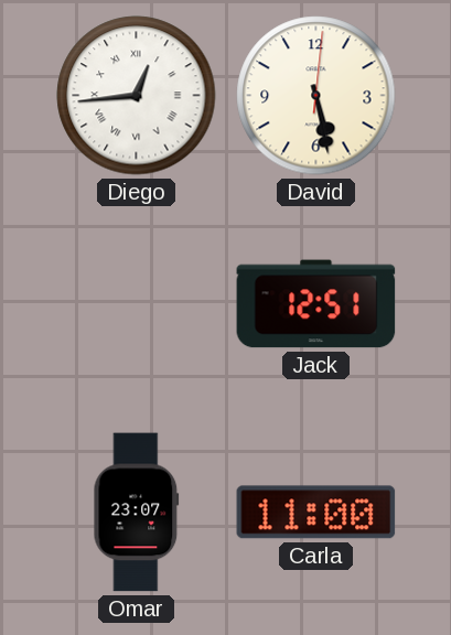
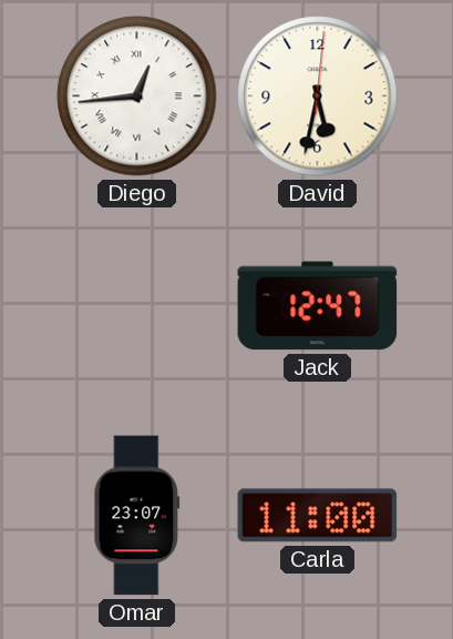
David: 5:28 -> 5:32
Jack: 12:51 -> 12:47
